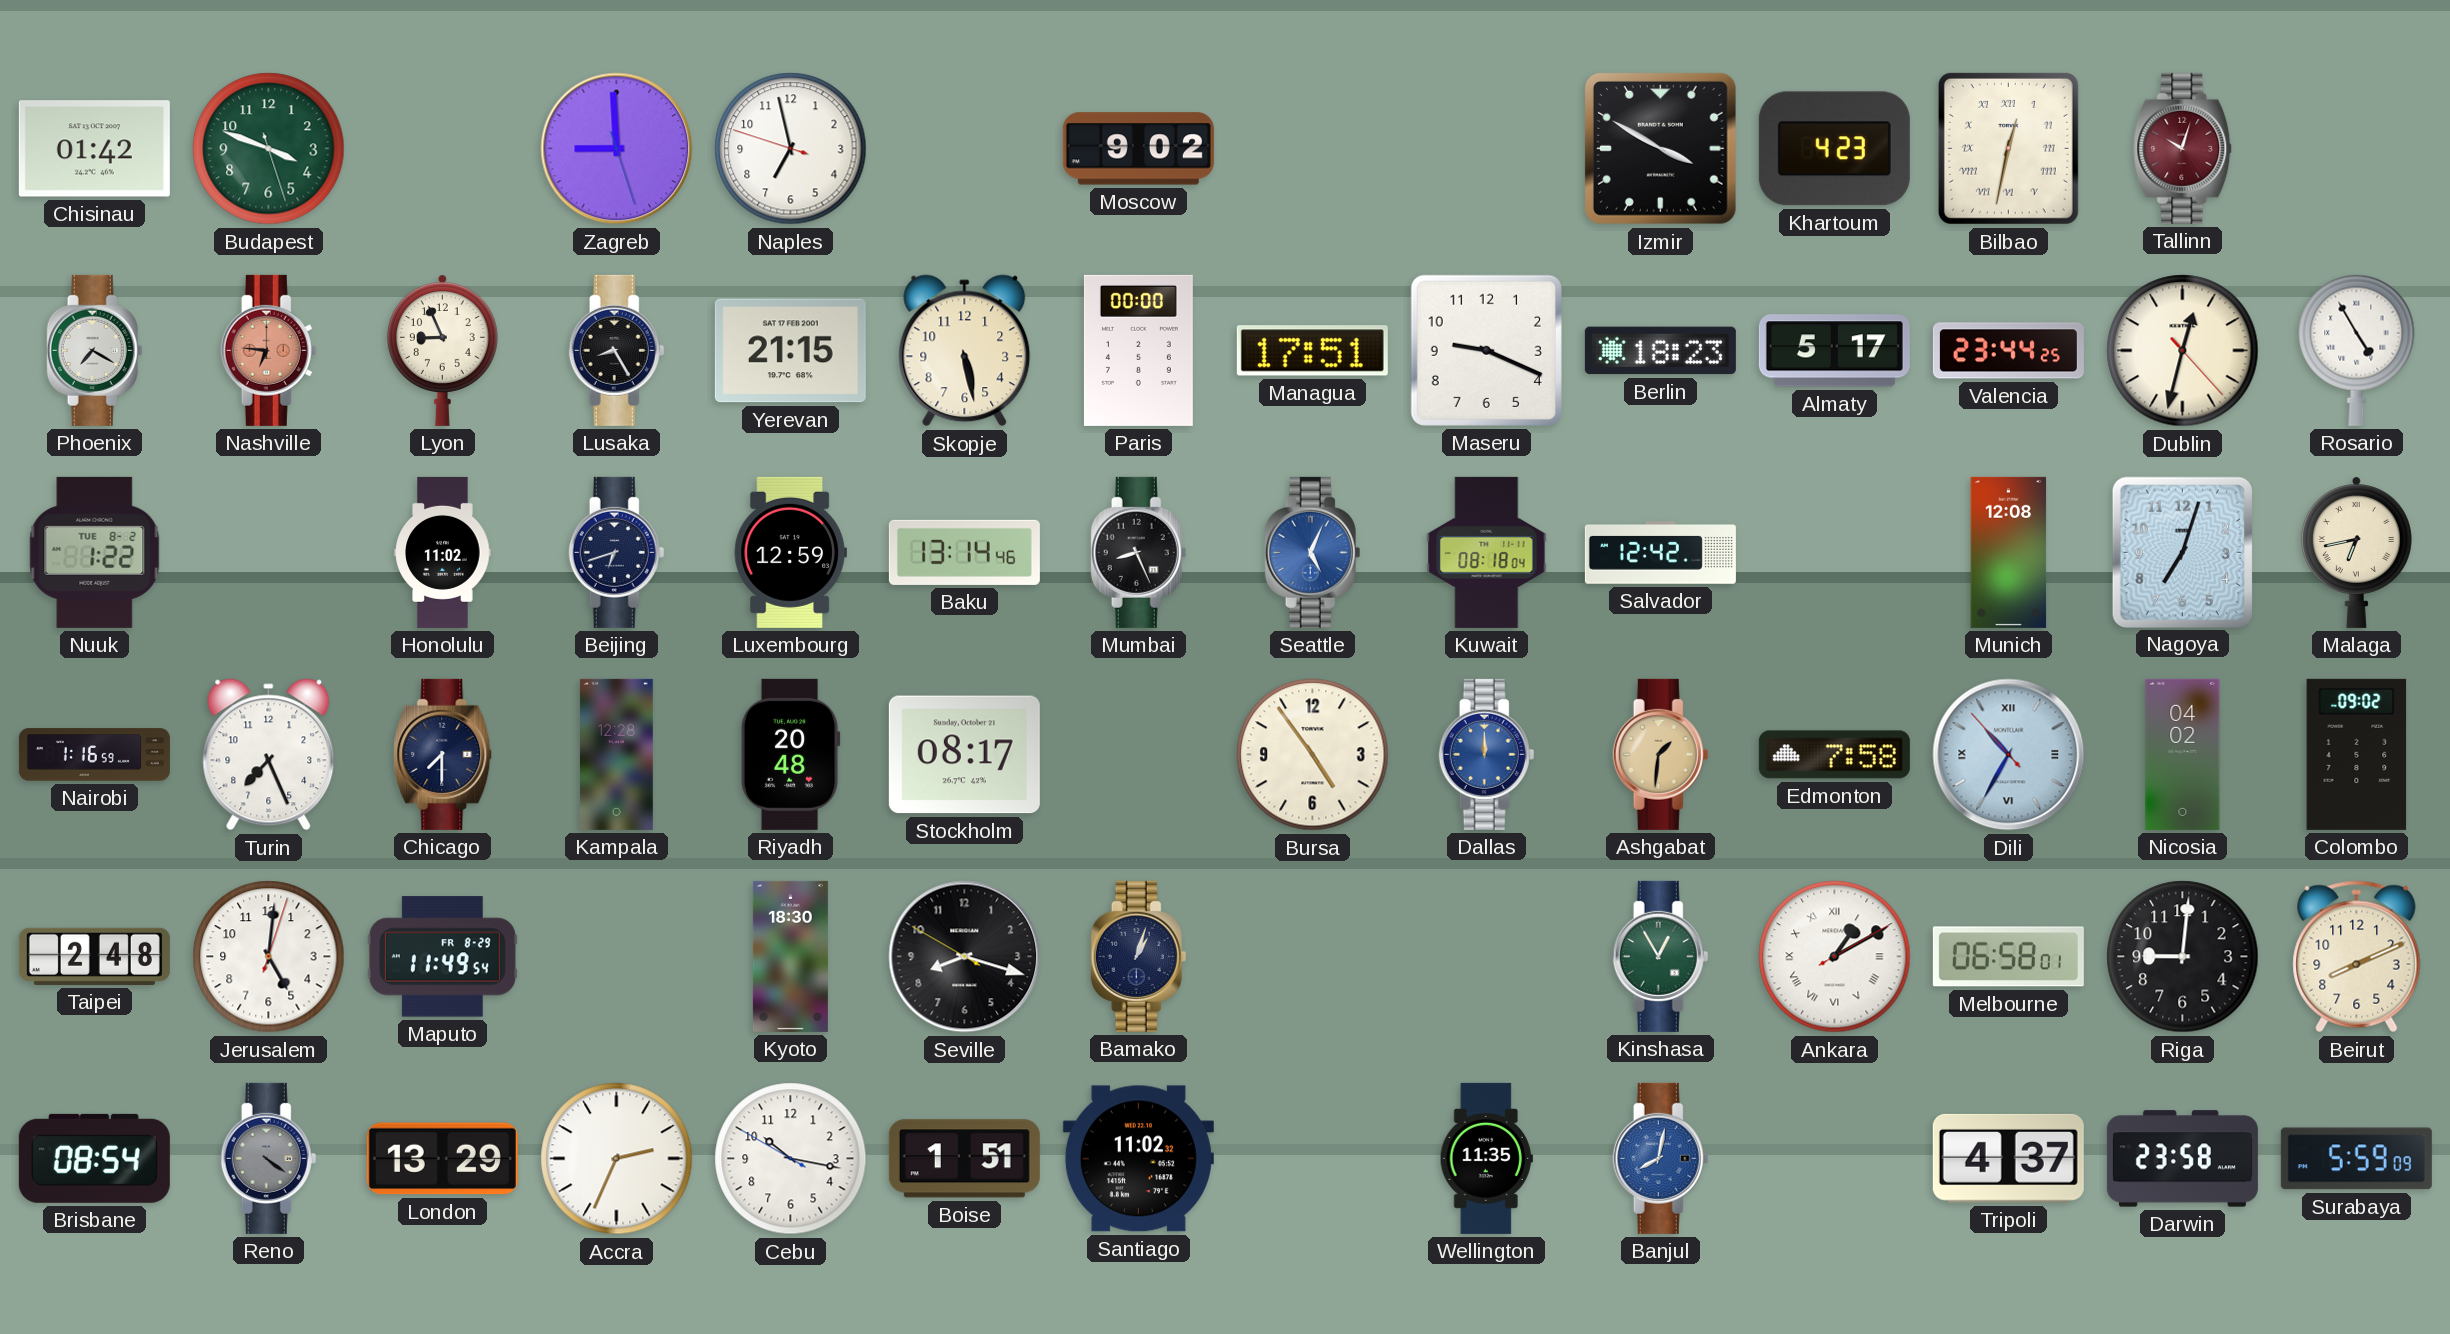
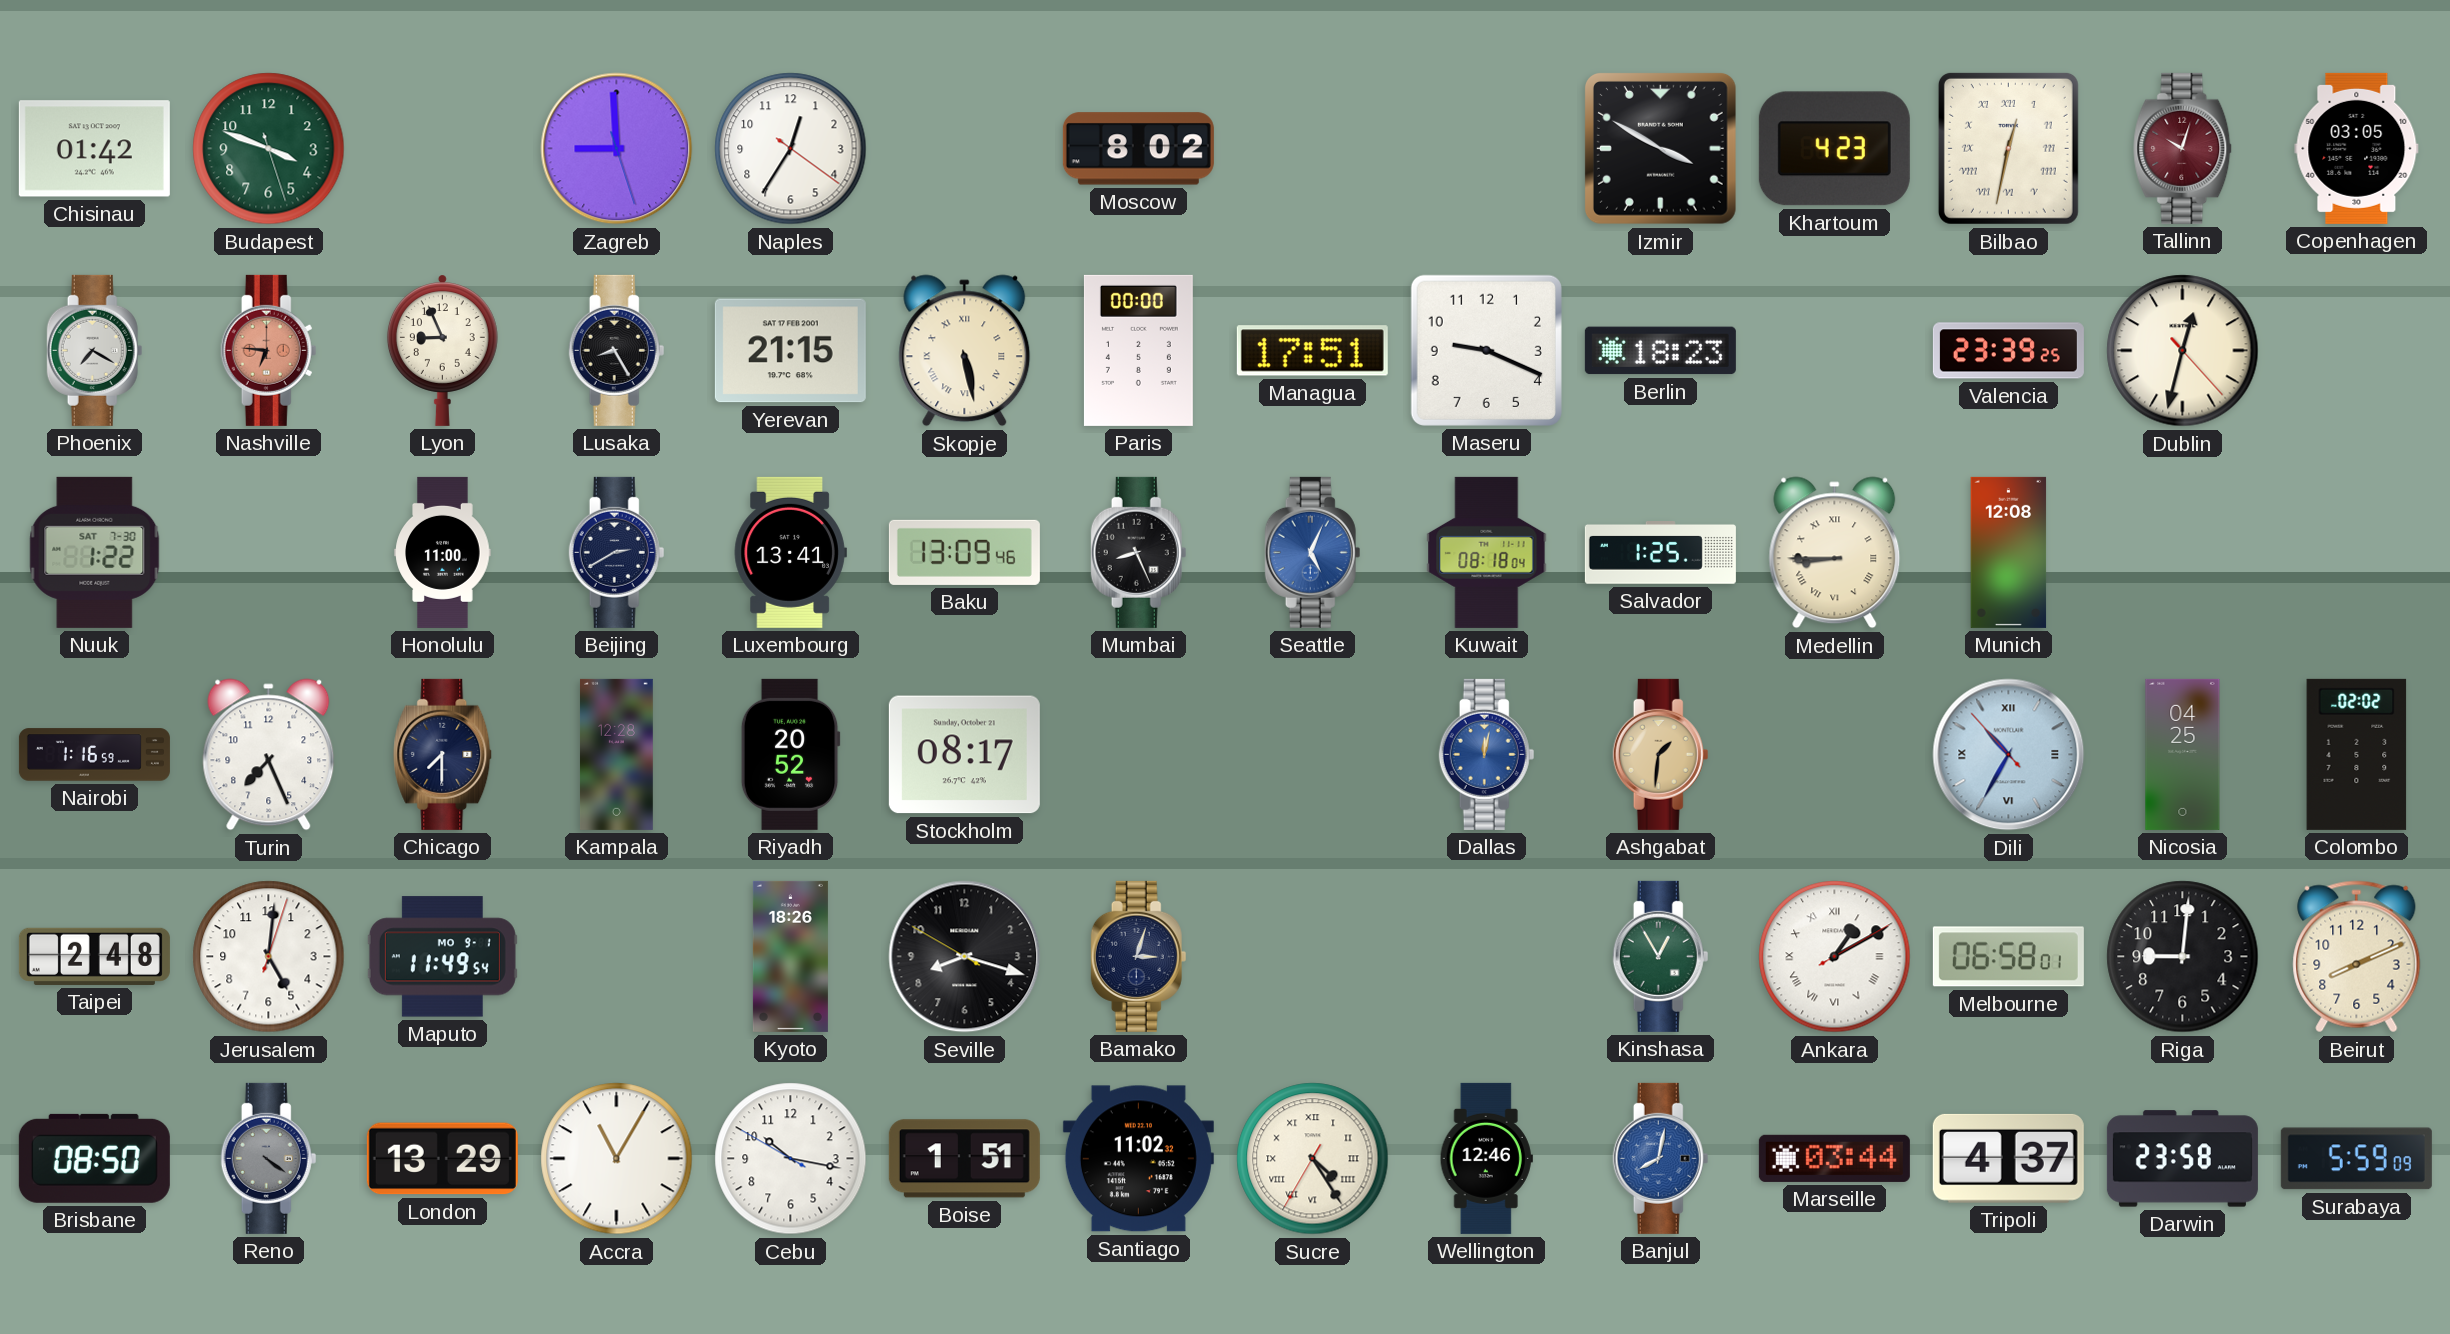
Naples: 6:57 -> 12:35
Moscow: 9:02 -> 8:02
Copenhagen: none -> 03:05
Skopje numerals: Arabic -> Roman
Almaty: 5:17 -> none
Valencia: 23:44 -> 23:39
Rosario: 4:55 -> none
Nuuk date: TUE 8-2 -> SAT 7-30
Honolulu: 11:02 -> 11:00
Beijing: 6:42 -> 2:40
Luxembourg: 12:59 -> 13:41
Baku: 13:14 -> 13:09
Salvador: 12:42 -> 1:25
Medellin: none -> 8:45
Nagoya: 7:03 -> none
Malaga: 6:43 -> none
Riyadh: 20:48 -> 20:52
Bursa: 4:54 -> none
Dallas: 12:00 -> 12:02
Edmonton: 7:58 -> none
Nicosia: 04:02 -> 04:25
Colombo: 09:02 -> 02:02
Maputo date: FR 8-29 -> MO 9-1
Kyoto: 18:30 -> 18:26
Bamako: 1:03 -> 3:03
Brisbane: 08:54 -> 08:50
Accra: 2:34 -> 11:05
Sucre: none -> 4:24
Wellington: 11:35 -> 12:46
Marseille: none -> 03:44
